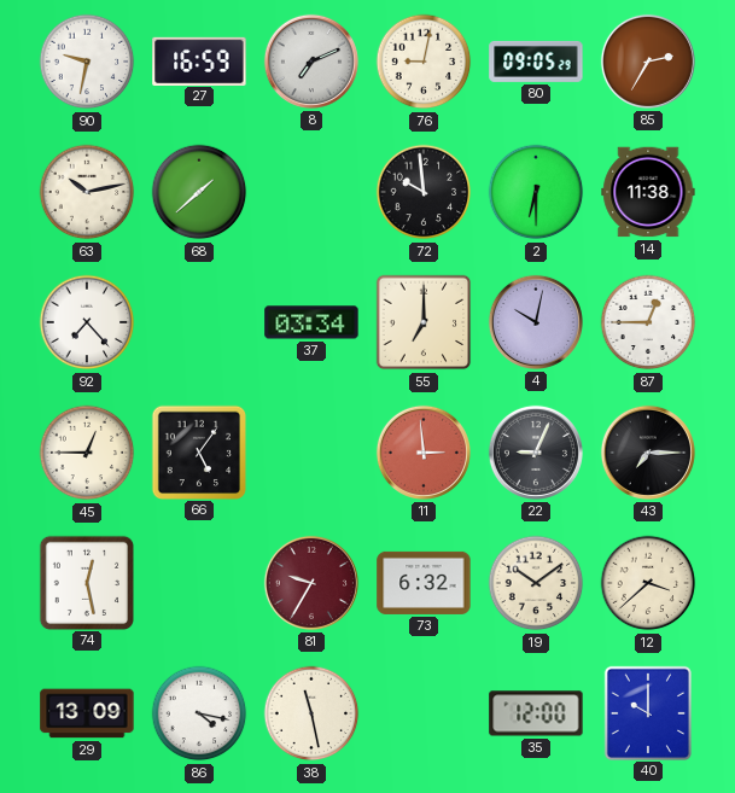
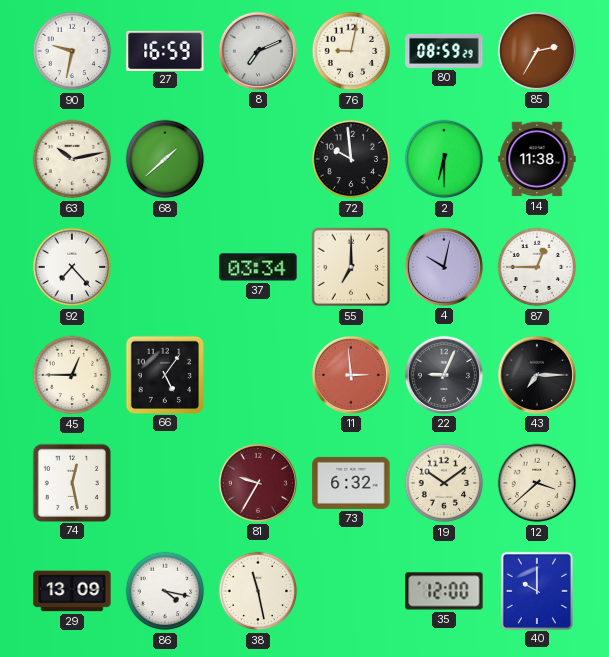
80: 09:05 -> 08:59
